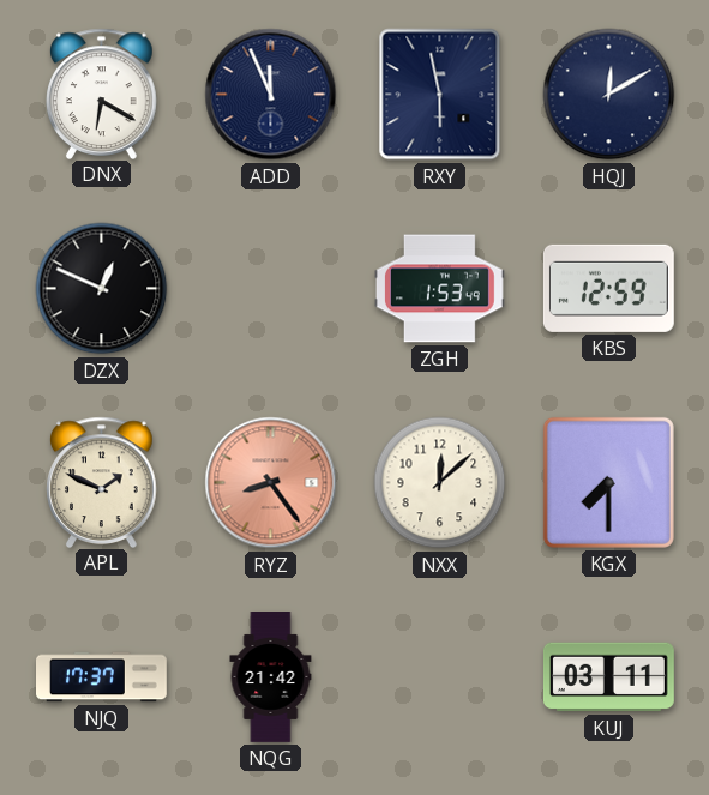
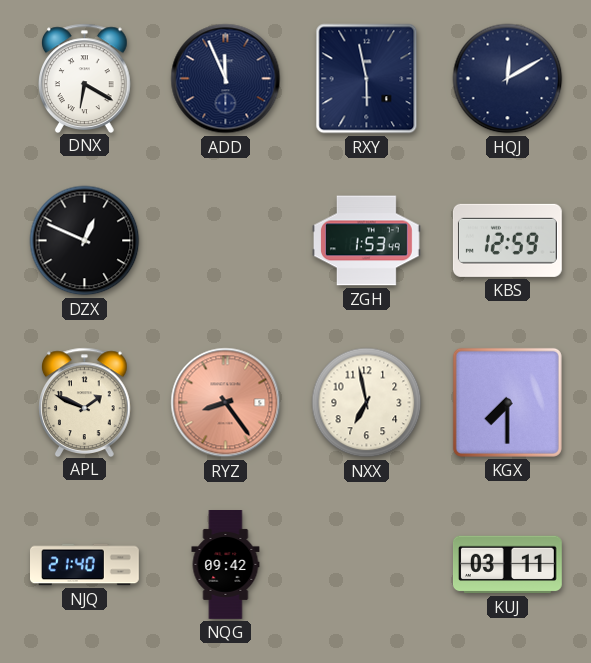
NXX: 12:08 -> 6:58
NJQ: 17:37 -> 21:40
NQG: 21:42 -> 09:42
